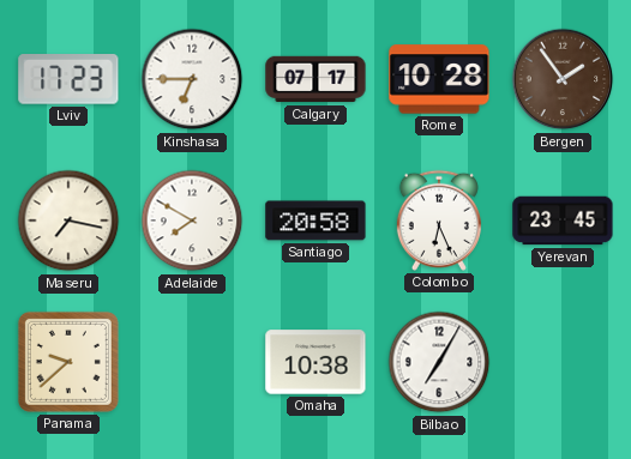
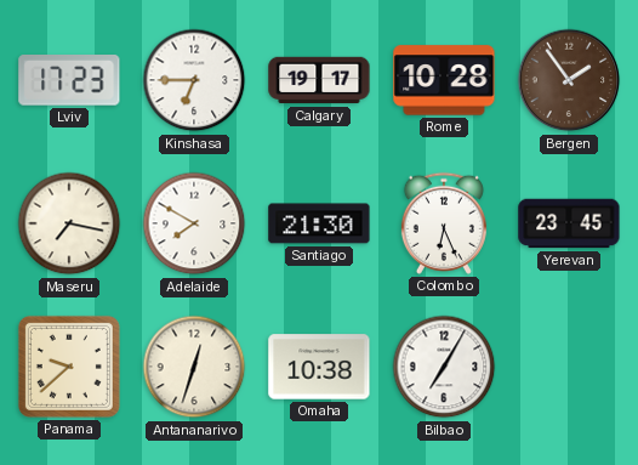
Calgary: 07:17 -> 19:17
Santiago: 20:58 -> 21:30
Antananarivo: none -> 12:33
